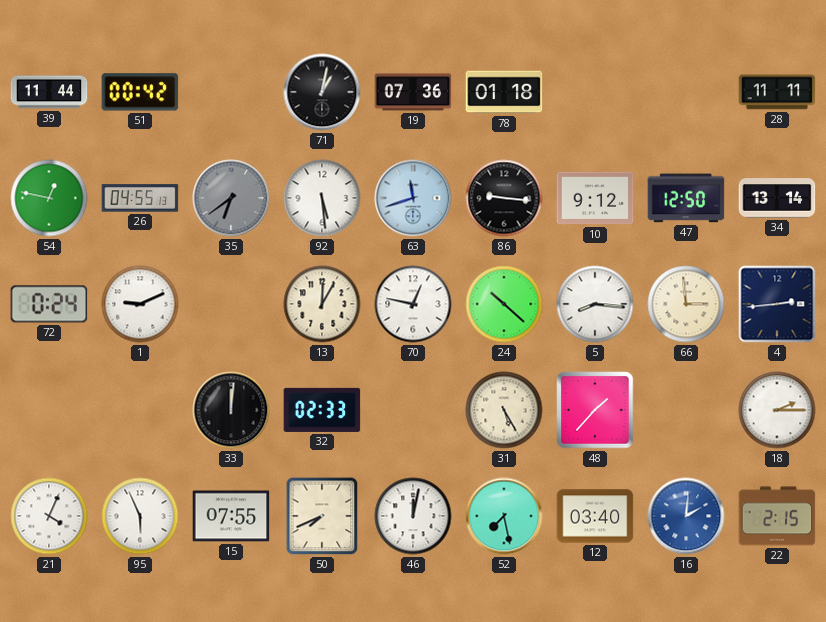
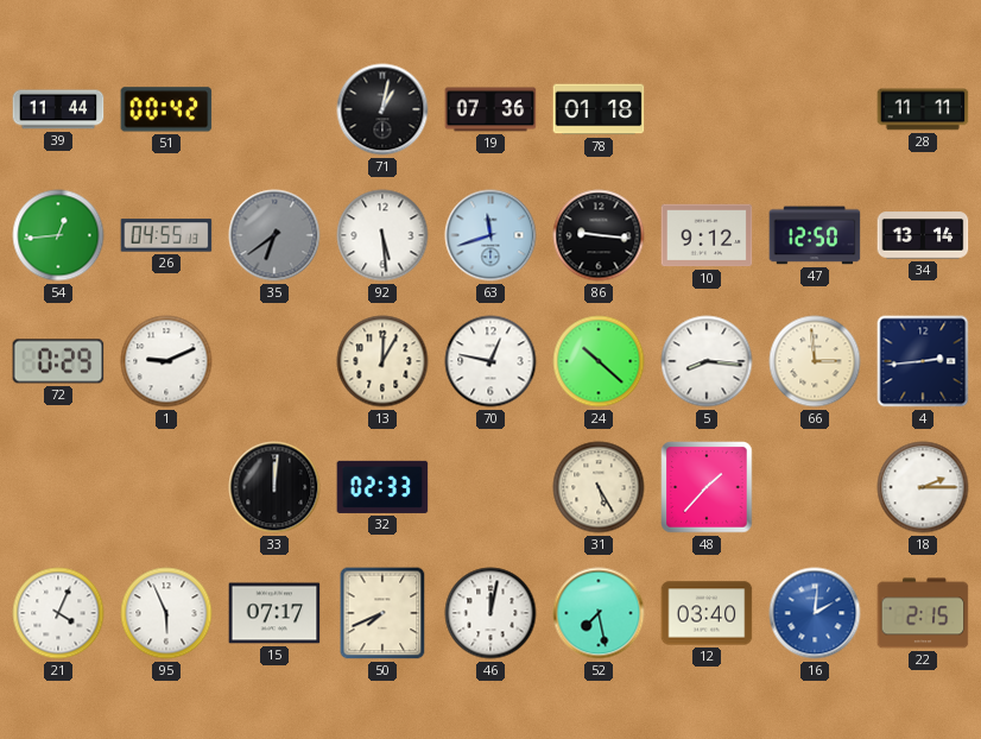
54: 12:47 -> 12:44
72: 0:24 -> 0:29
15: 07:55 -> 07:17
